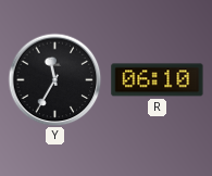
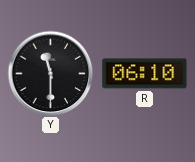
Y: 11:35 -> 11:30
